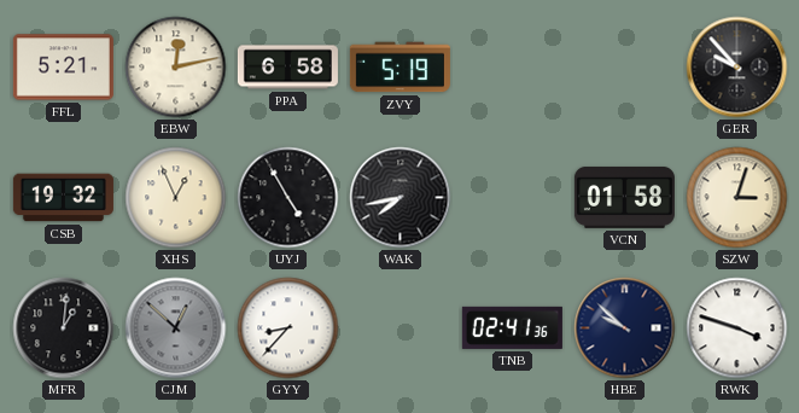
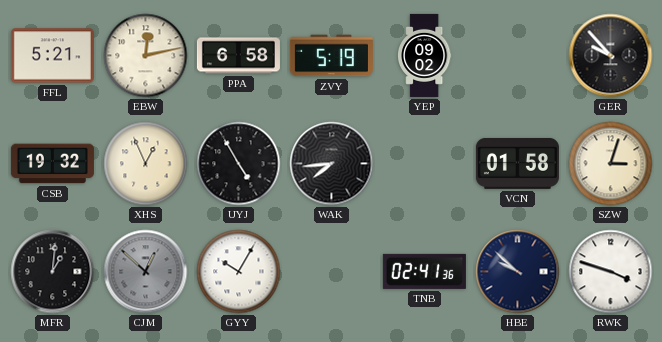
YEP: none -> 09:02
WAK: 7:43 -> 7:44
GYY: 8:37 -> 10:05
